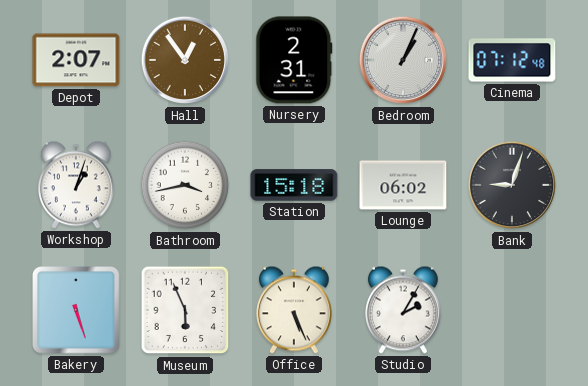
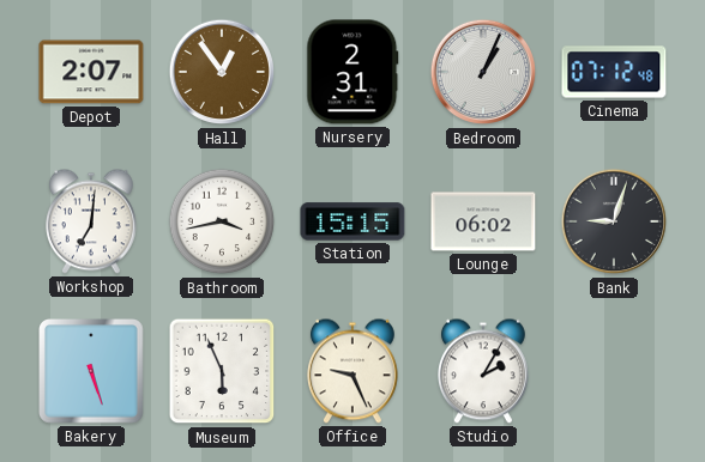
Workshop: 1:03 -> 7:01
Station: 15:18 -> 15:15
Office: 5:26 -> 9:26
